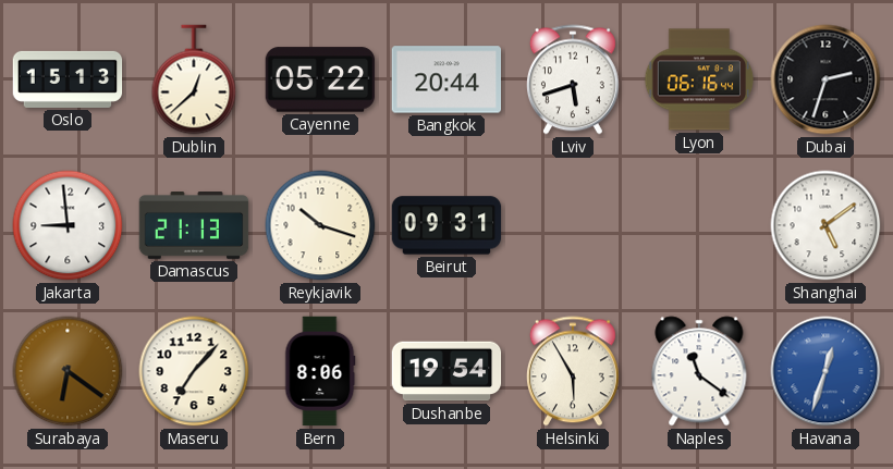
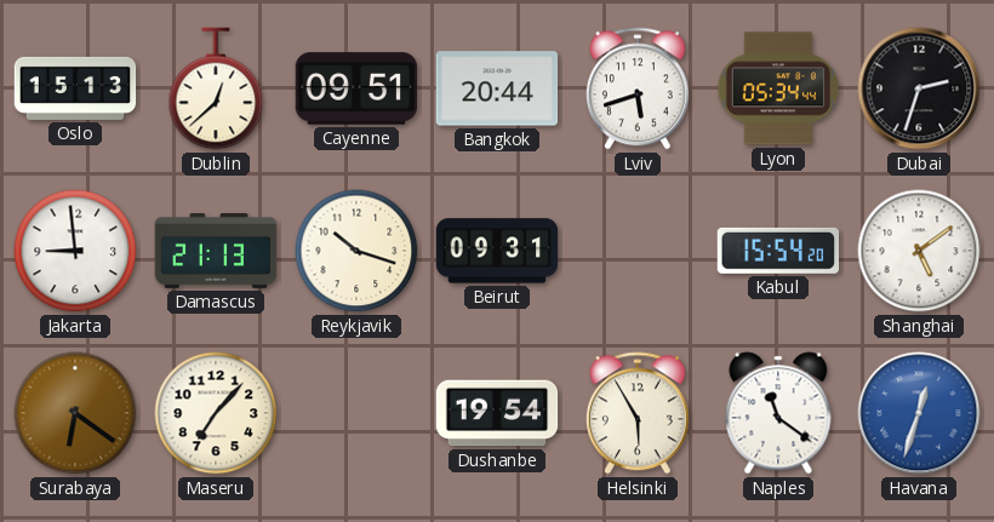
Cayenne: 05:22 -> 09:51
Lyon: 06:16 -> 05:34
Kabul: none -> 15:54
Bern: 8:06 -> none
